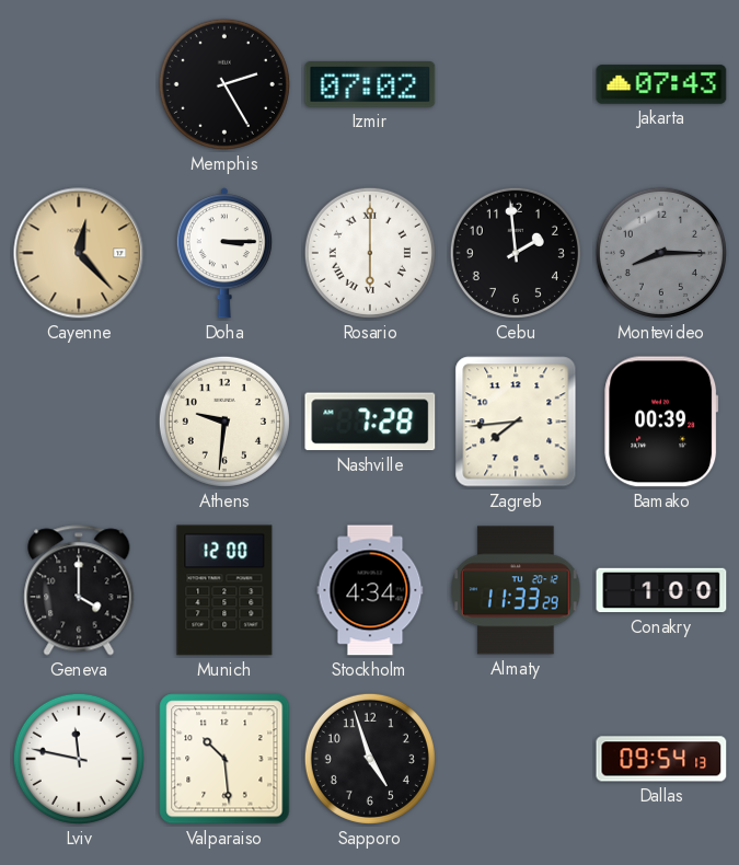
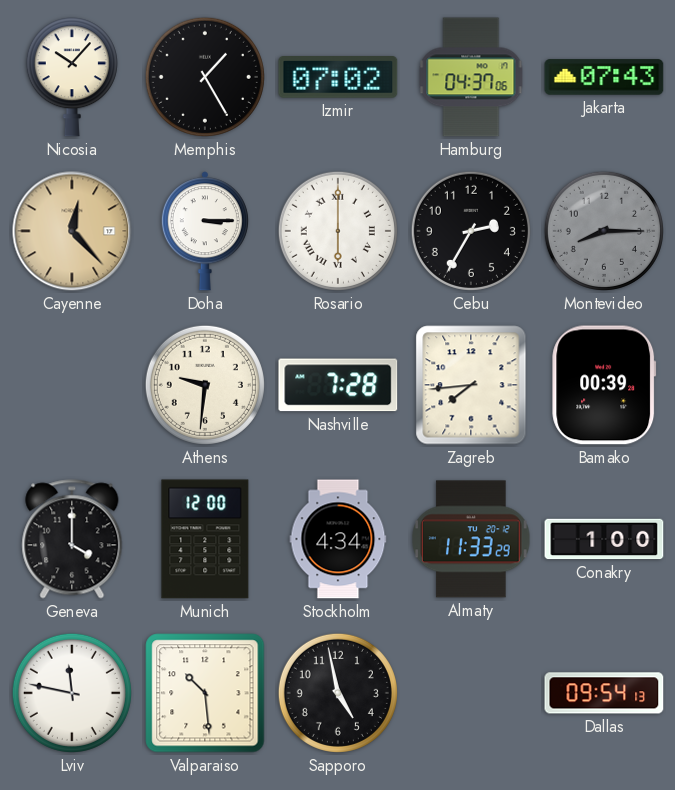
Nicosia: none -> 10:07
Memphis: 2:25 -> 1:25
Hamburg: none -> 04:37
Cebu: 1:59 -> 2:35
Sapporo: 4:57 -> 4:58
